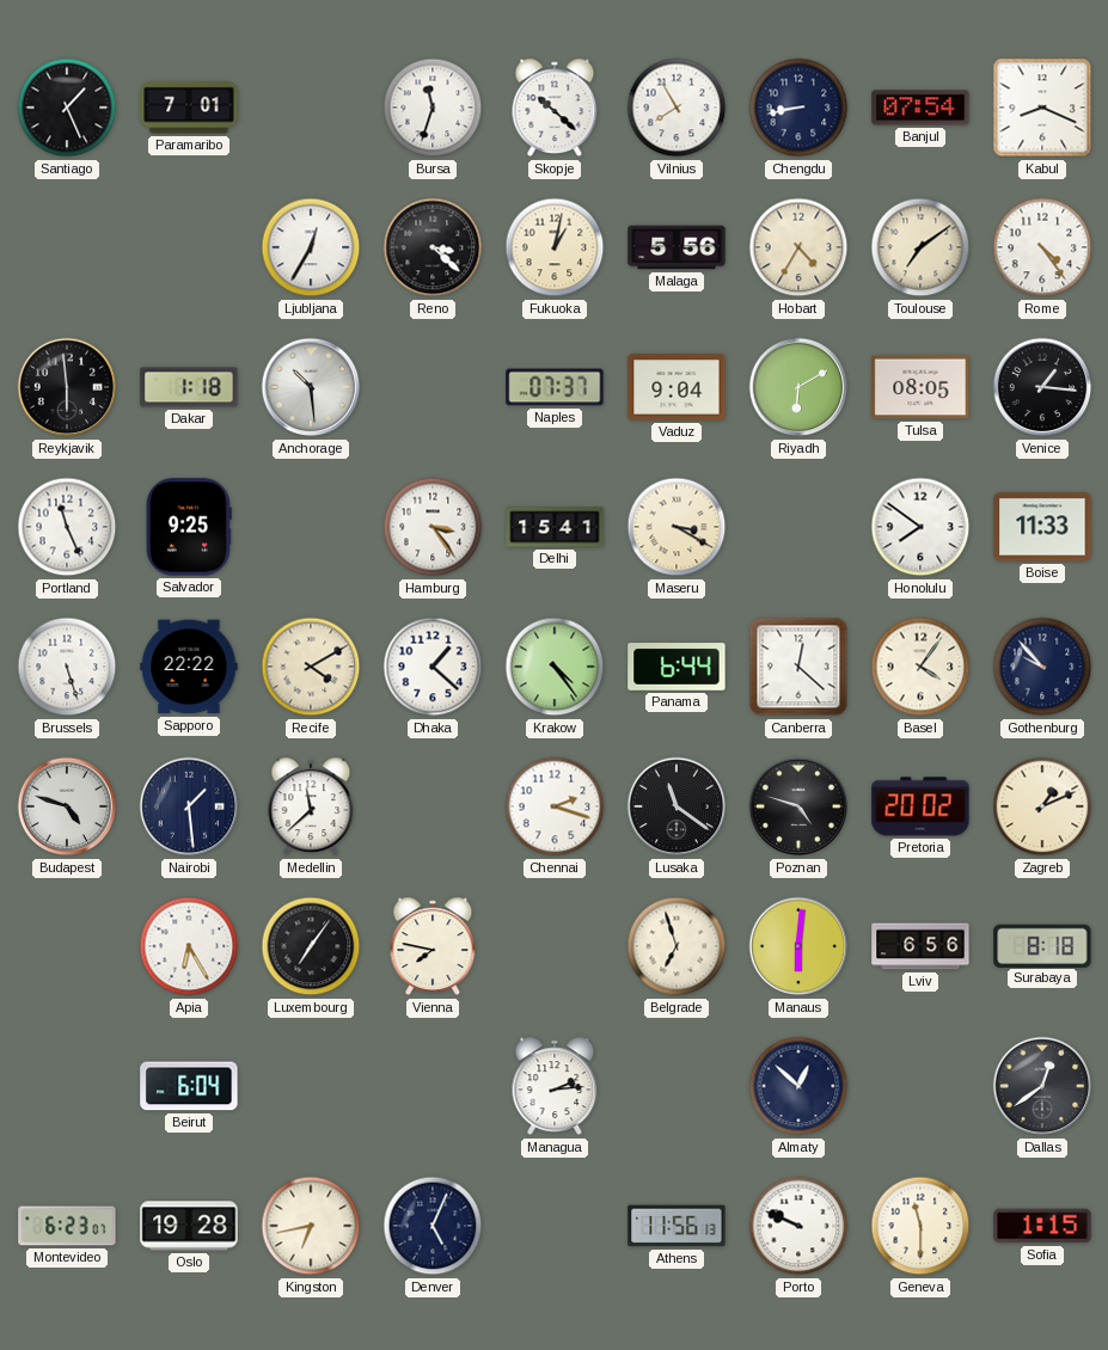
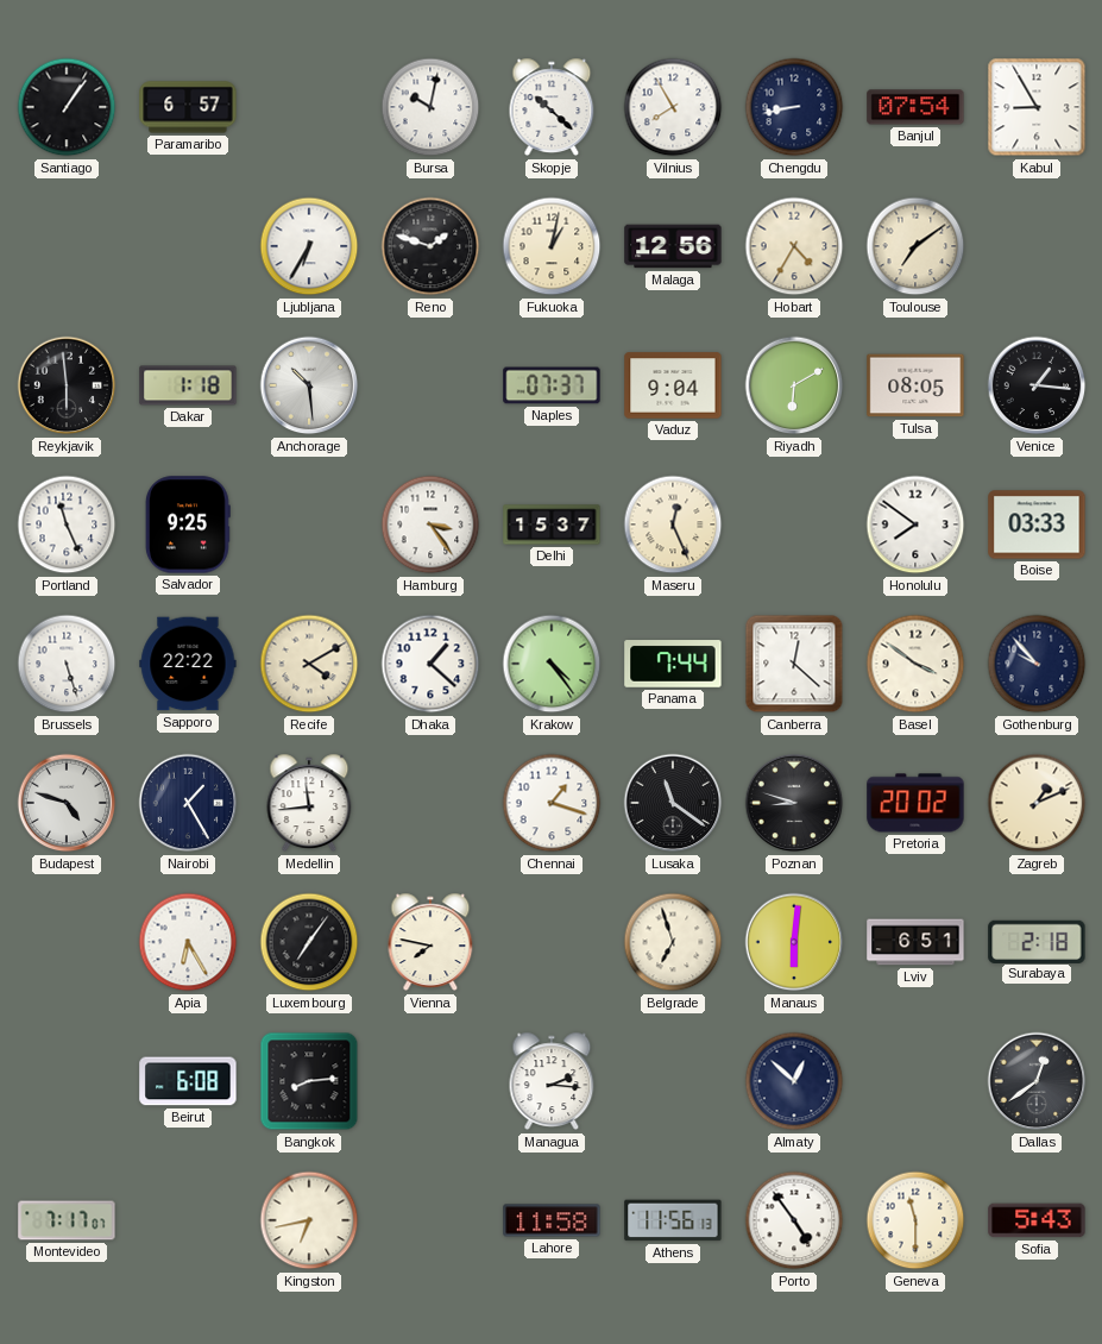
Santiago: 1:26 -> 1:06
Paramaribo: 7:01 -> 6:57
Bursa: 11:33 -> 10:02
Kabul: 8:19 -> 8:55
Ljubljana: 12:35 -> 6:35
Reno: 3:22 -> 1:48
Malaga: 5:56 -> 12:56
Rome: 4:24 -> none
Delhi: 15:41 -> 15:37
Maseru: 3:20 -> 12:26
Boise: 11:33 -> 03:33
Panama: 6:44 -> 7:44
Basel: 4:06 -> 3:51
Nairobi: 1:29 -> 1:25
Medellin: 11:38 -> 11:44
Chennai: 2:18 -> 1:18
Poznan: 4:48 -> 8:48
Lviv: 6:56 -> 6:51
Surabaya: 8:18 -> 2:18
Beirut: 6:04 -> 6:08
Bangkok: none -> 8:14
Managua: 2:14 -> 2:16
Montevideo: 6:23 -> 7:17
Oslo: 19:28 -> none
Denver: 5:04 -> none
Lahore: none -> 11:58
Porto: 9:49 -> 4:54
Sofia: 1:15 -> 5:43
